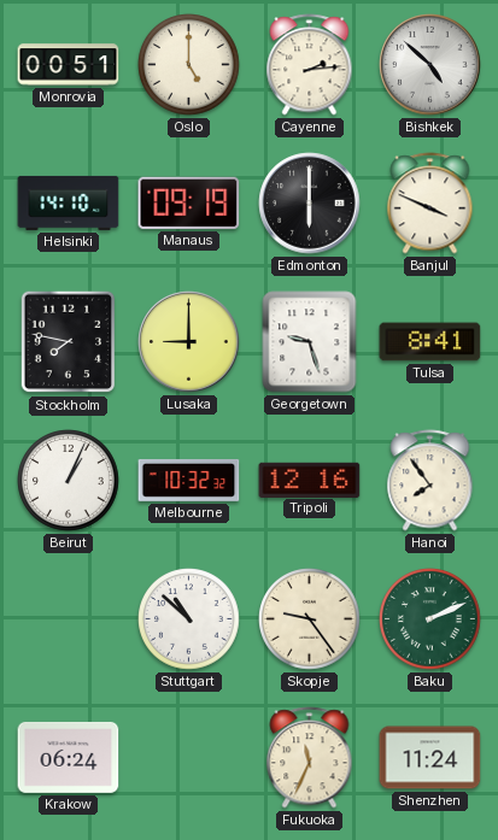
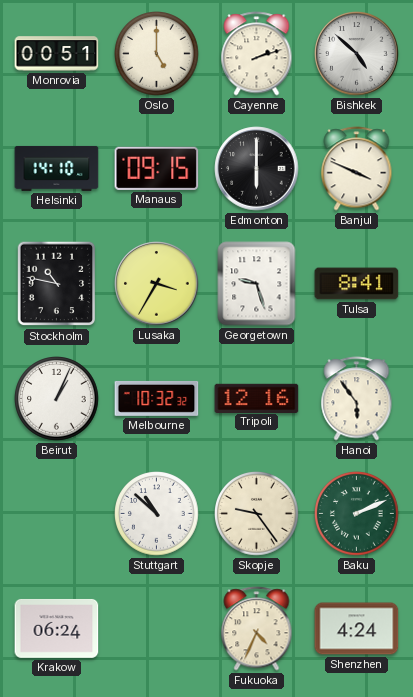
Cayenne: 2:14 -> 2:12
Manaus: 09:19 -> 09:15
Stockholm: 7:47 -> 10:47
Lusaka: 9:00 -> 3:35
Hanoi: 7:54 -> 5:54
Fukuoka: 11:34 -> 4:34
Shenzhen: 11:24 -> 4:24
